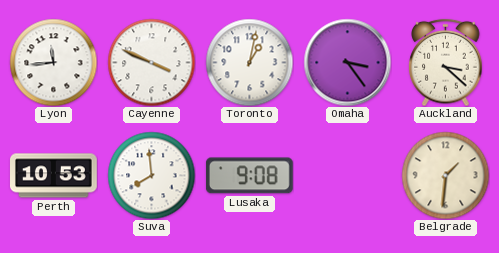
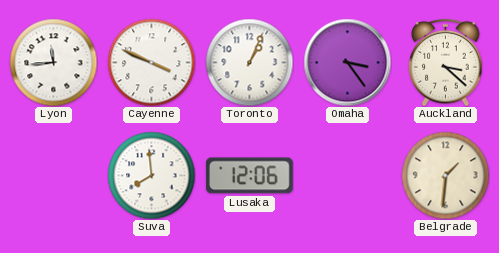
Toronto: 1:02 -> 1:04
Perth: 10:53 -> none
Lusaka: 9:08 -> 12:06
